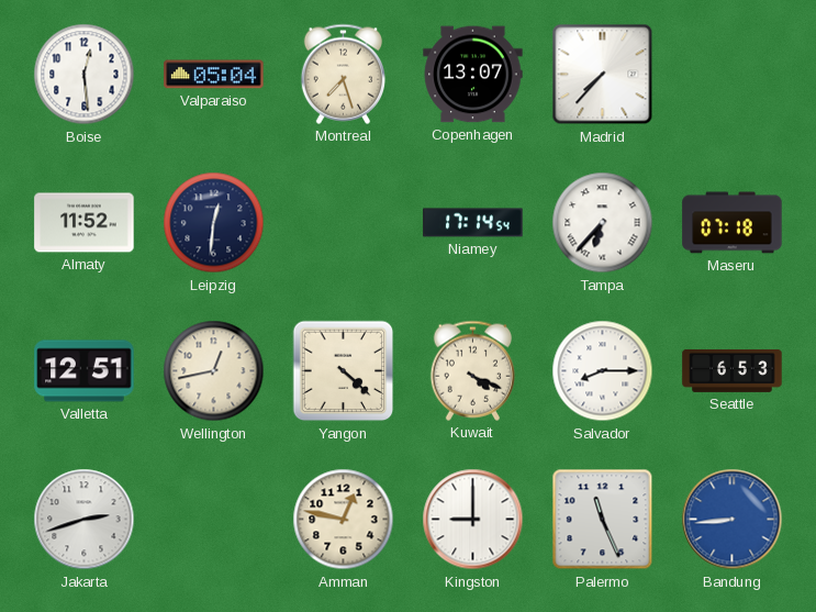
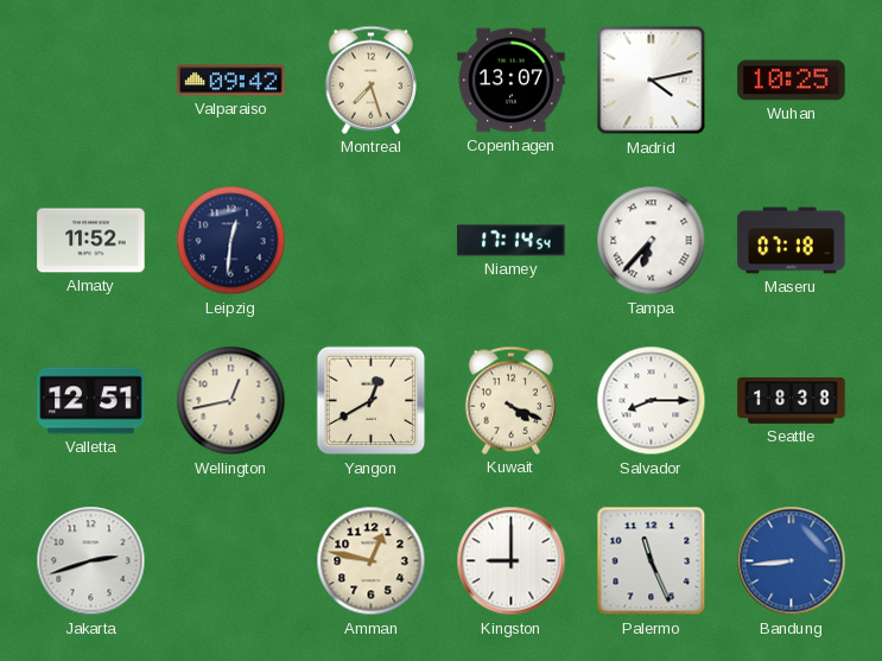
Boise: 12:29 -> none
Valparaiso: 05:04 -> 09:42
Madrid: 7:37 -> 4:13
Wuhan: none -> 10:25
Yangon: 4:22 -> 12:40
Seattle: 6:53 -> 18:38
